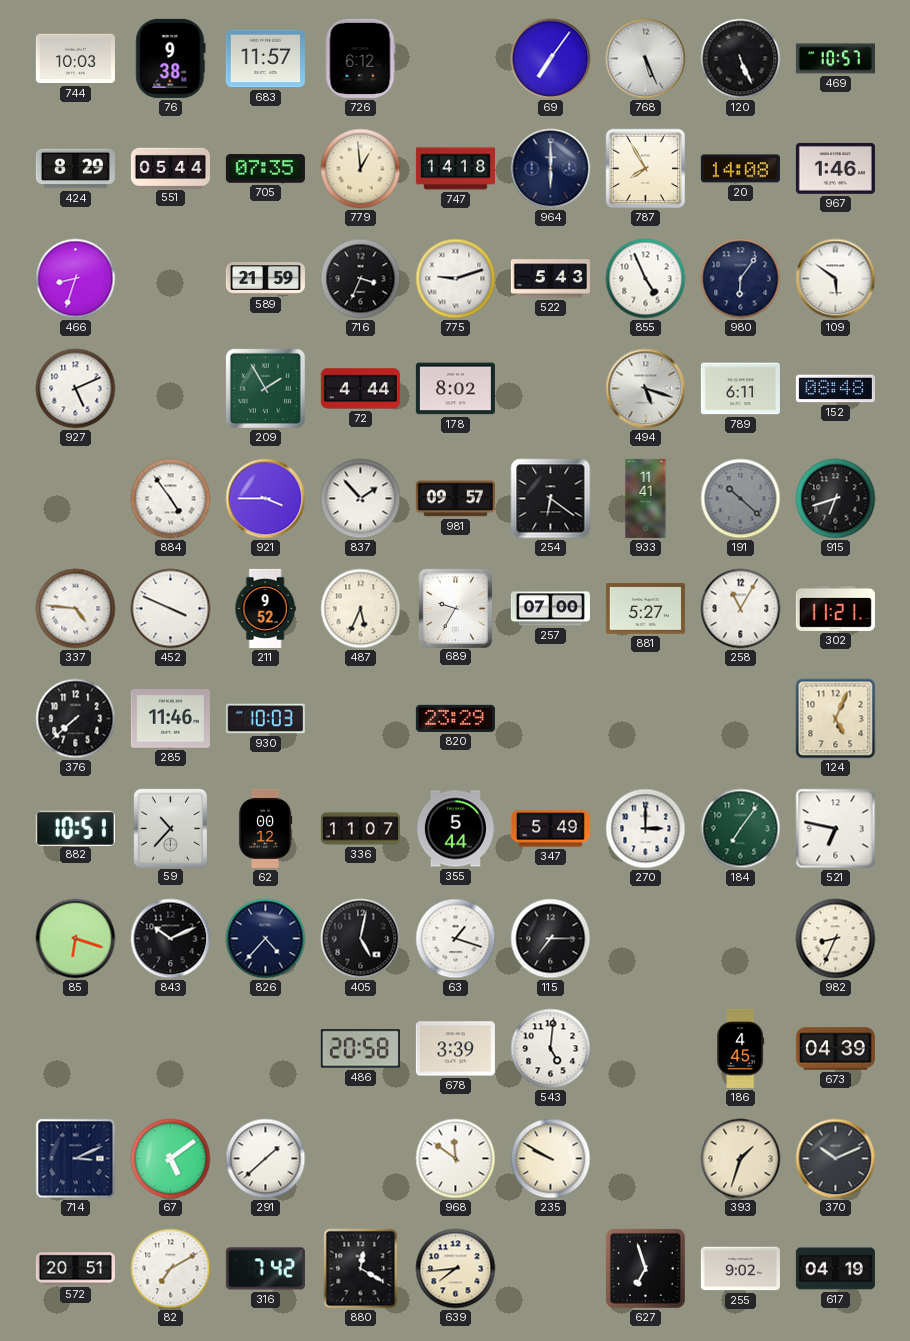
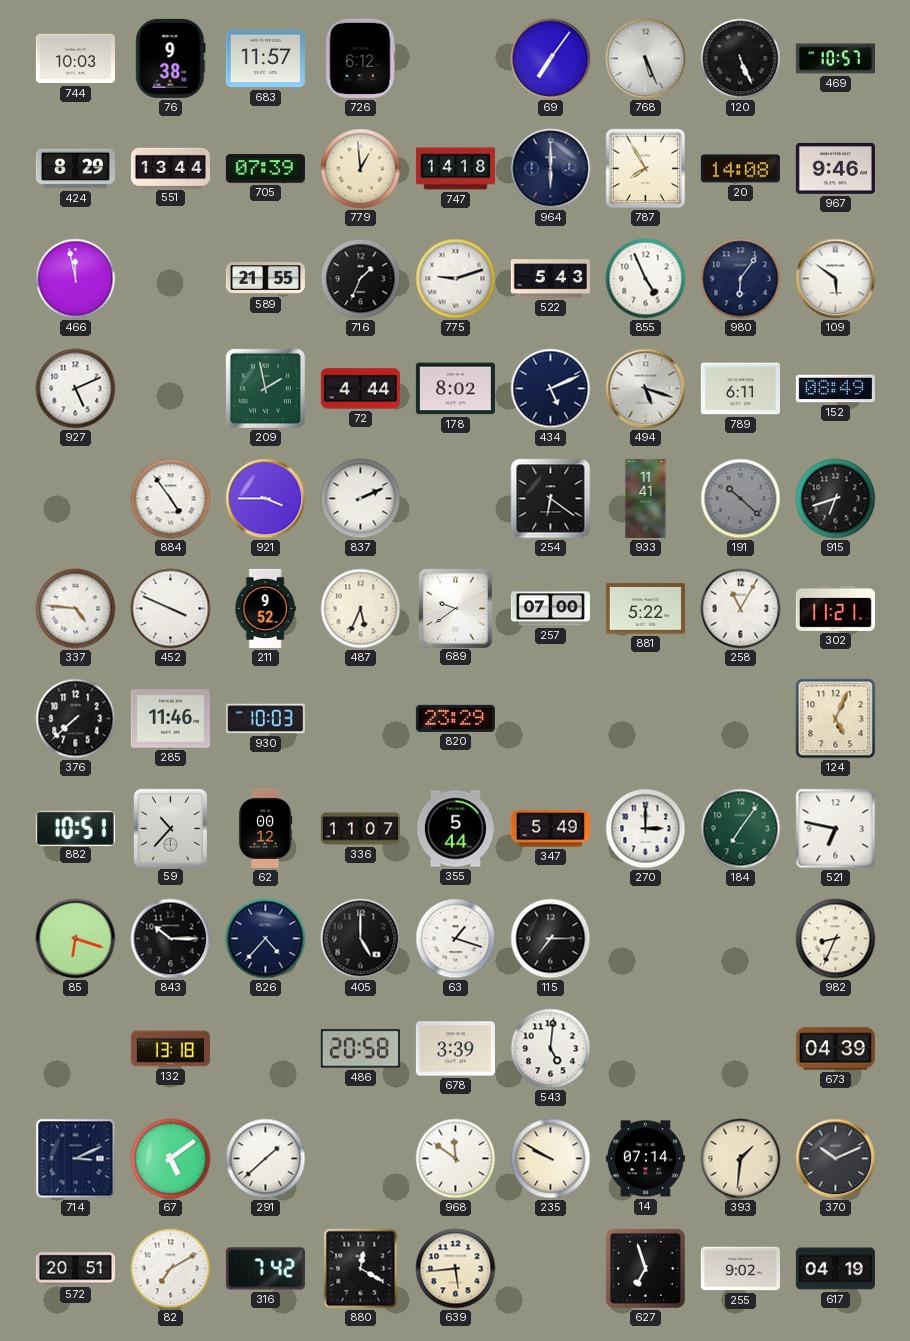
551: 05:44 -> 13:44
705: 07:35 -> 07:39
967: 1:46 -> 9:46
466: 8:33 -> 11:58
589: 21:59 -> 21:55
716: 3:34 -> 1:34
209: 1:55 -> 1:58
434: none -> 5:11
152: 08:48 -> 08:49
837: 1:53 -> 2:11
981: 09:57 -> none
689: 9:35 -> 9:39
881: 5:27 -> 5:22
843: 10:11 -> 10:15
405: 5:02 -> 5:00
132: none -> 13:18
186: 4:45 -> none
14: none -> 07:14
393: 1:33 -> 1:31
639: 7:44 -> 5:44
